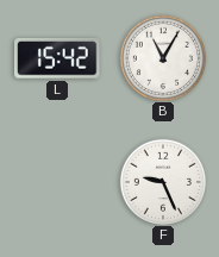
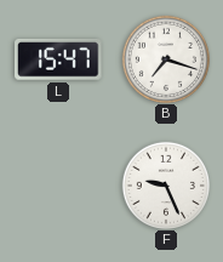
L: 15:42 -> 15:47
B: 11:05 -> 7:18
